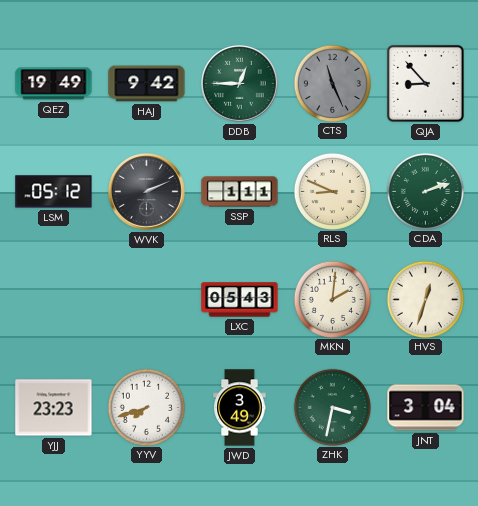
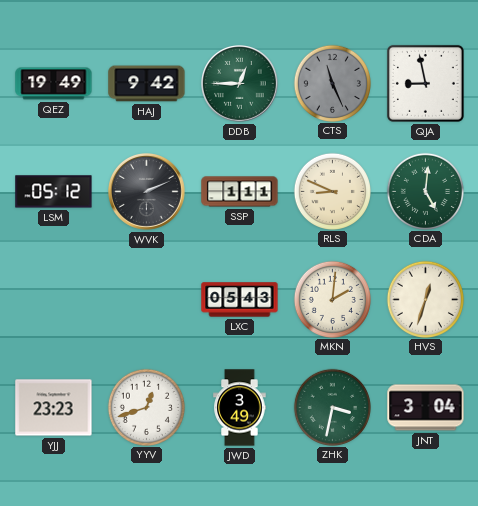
QJA: 8:53 -> 8:58
CDA: 2:12 -> 5:01
YYV: 7:42 -> 12:42
